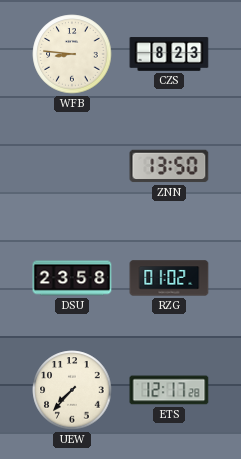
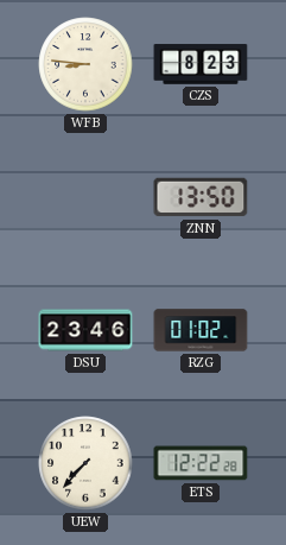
DSU: 23:58 -> 23:46
ETS: 12:17 -> 12:22
